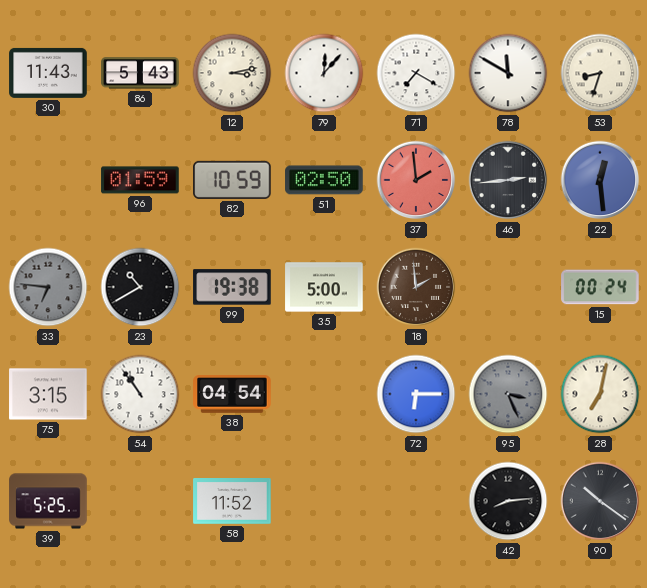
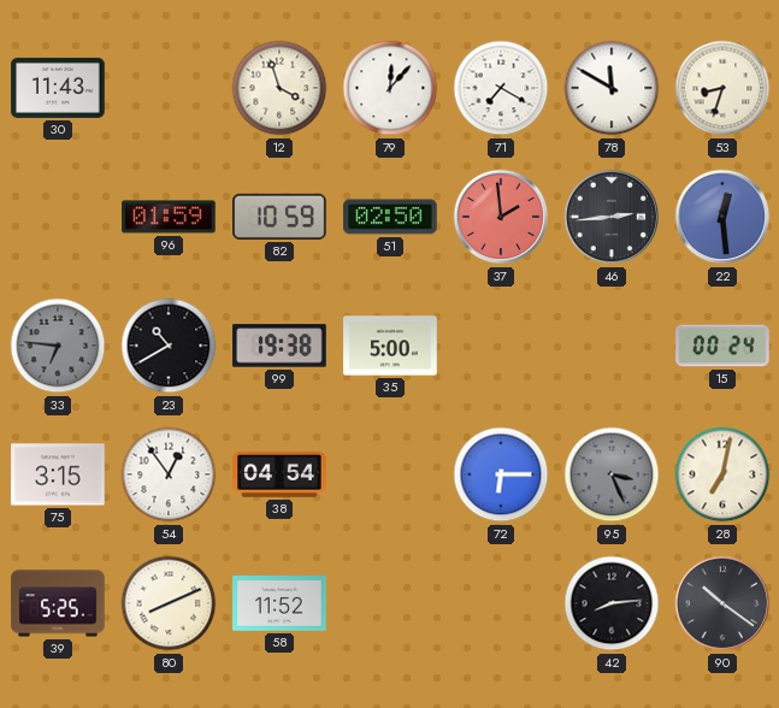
86: 5:43 -> none
12: 3:13 -> 3:57
18: 1:59 -> none
54: 10:54 -> 12:54
80: none -> 8:11
